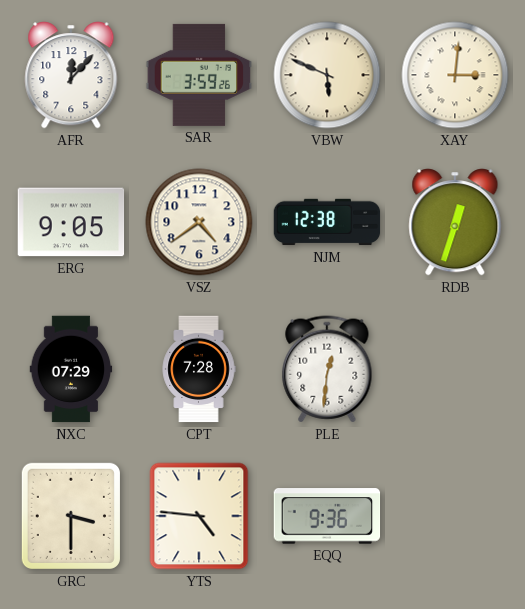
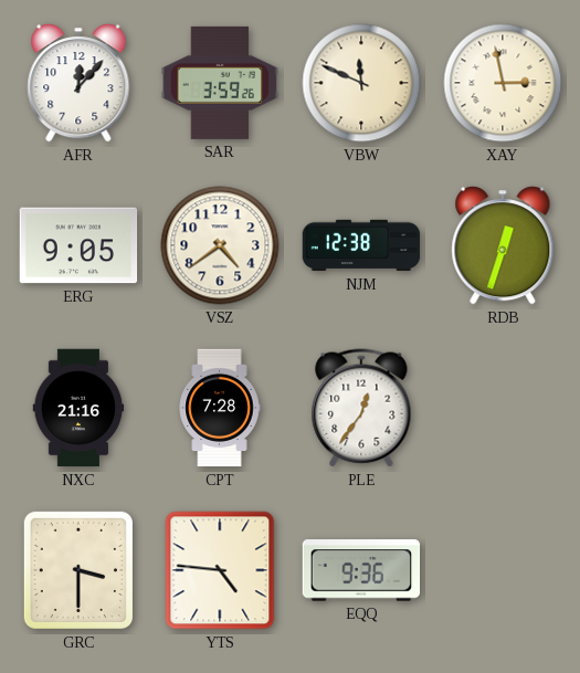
VBW: 5:49 -> 11:49
XAY: 3:01 -> 2:58
NXC: 07:29 -> 21:16
PLE: 12:31 -> 12:36
